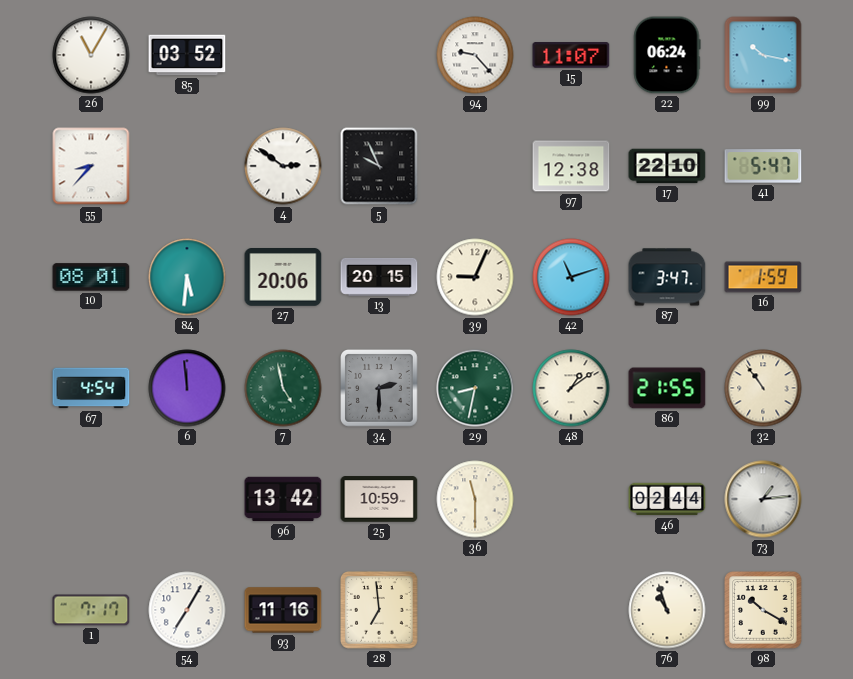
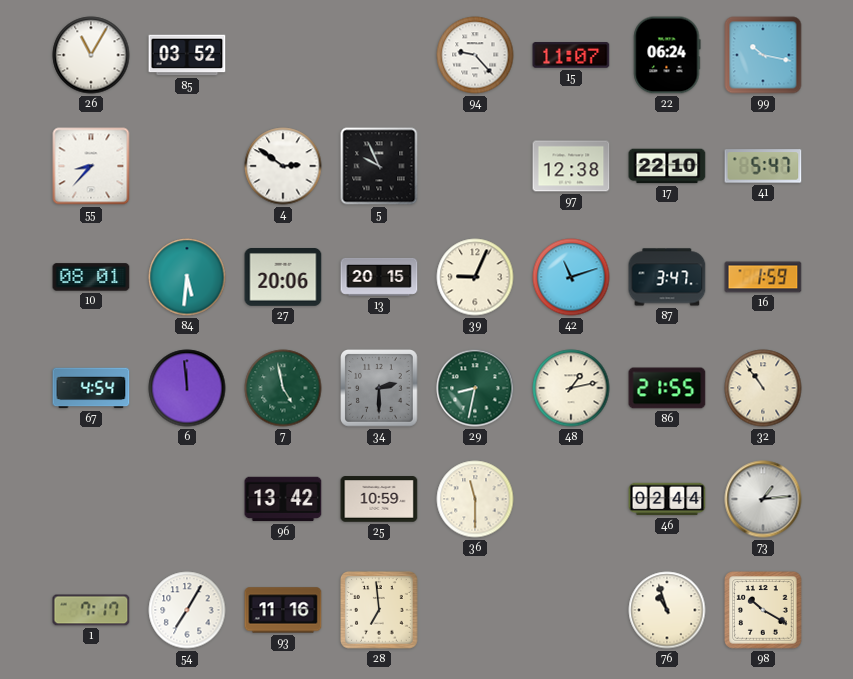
48: 1:09 -> 1:13
